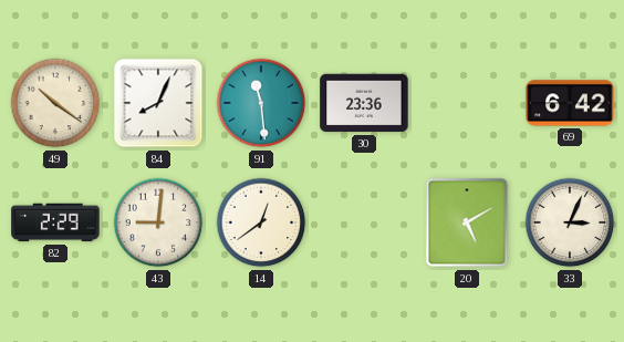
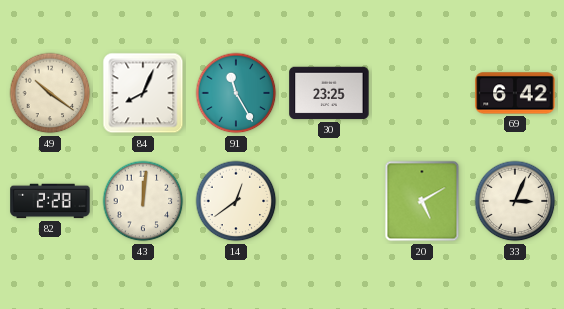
91: 11:29 -> 11:25
30: 23:36 -> 23:25
82: 2:29 -> 2:28
43: 9:01 -> 12:01
